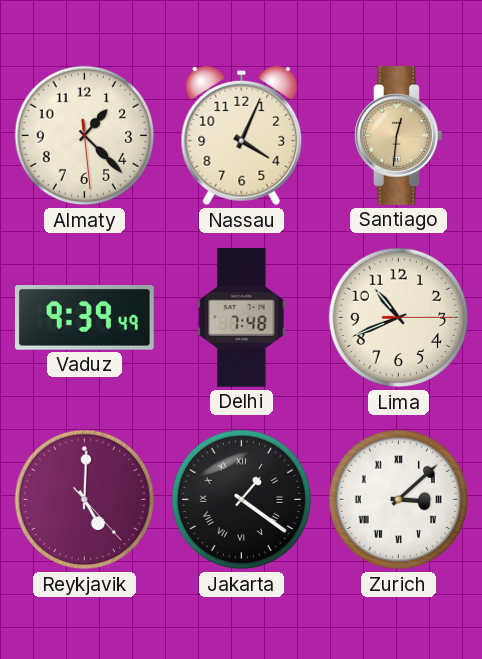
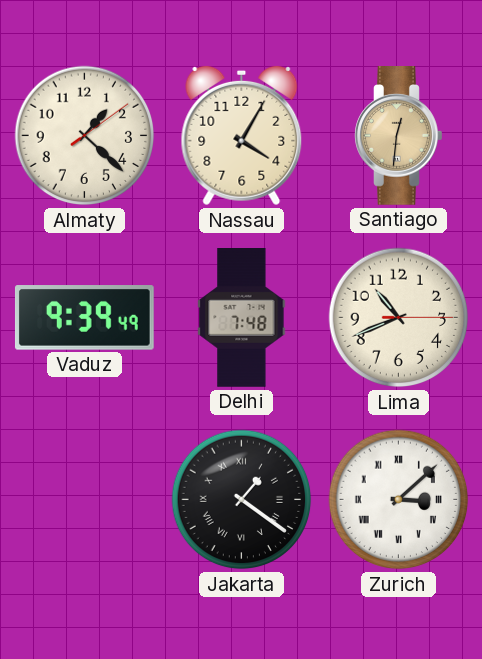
Almaty: 1:22:29 -> 1:22:09
Nassau: 4:04 -> 4:05
Reykjavik: 5:00 -> none
